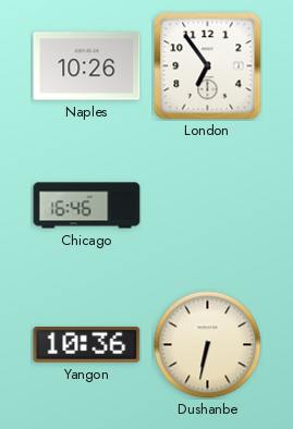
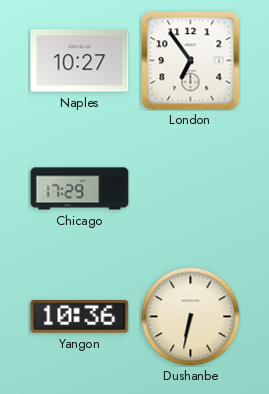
Naples: 10:26 -> 10:27
Chicago: 16:46 -> 17:29
